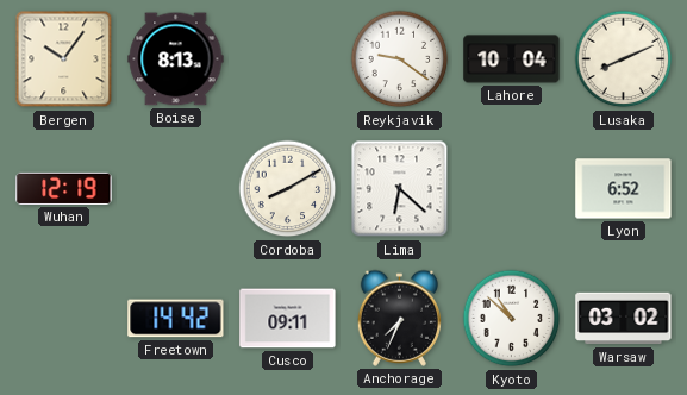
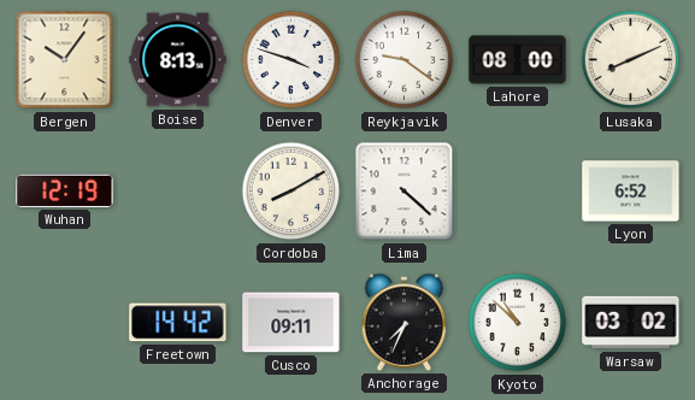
Denver: none -> 3:48
Lahore: 10:04 -> 08:00
Lima: 6:22 -> 4:22
